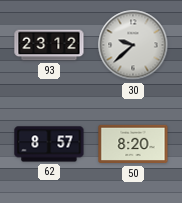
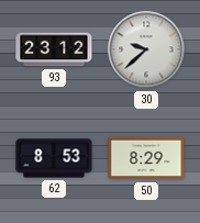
62: 8:57 -> 8:53
50: 8:20 -> 8:29
